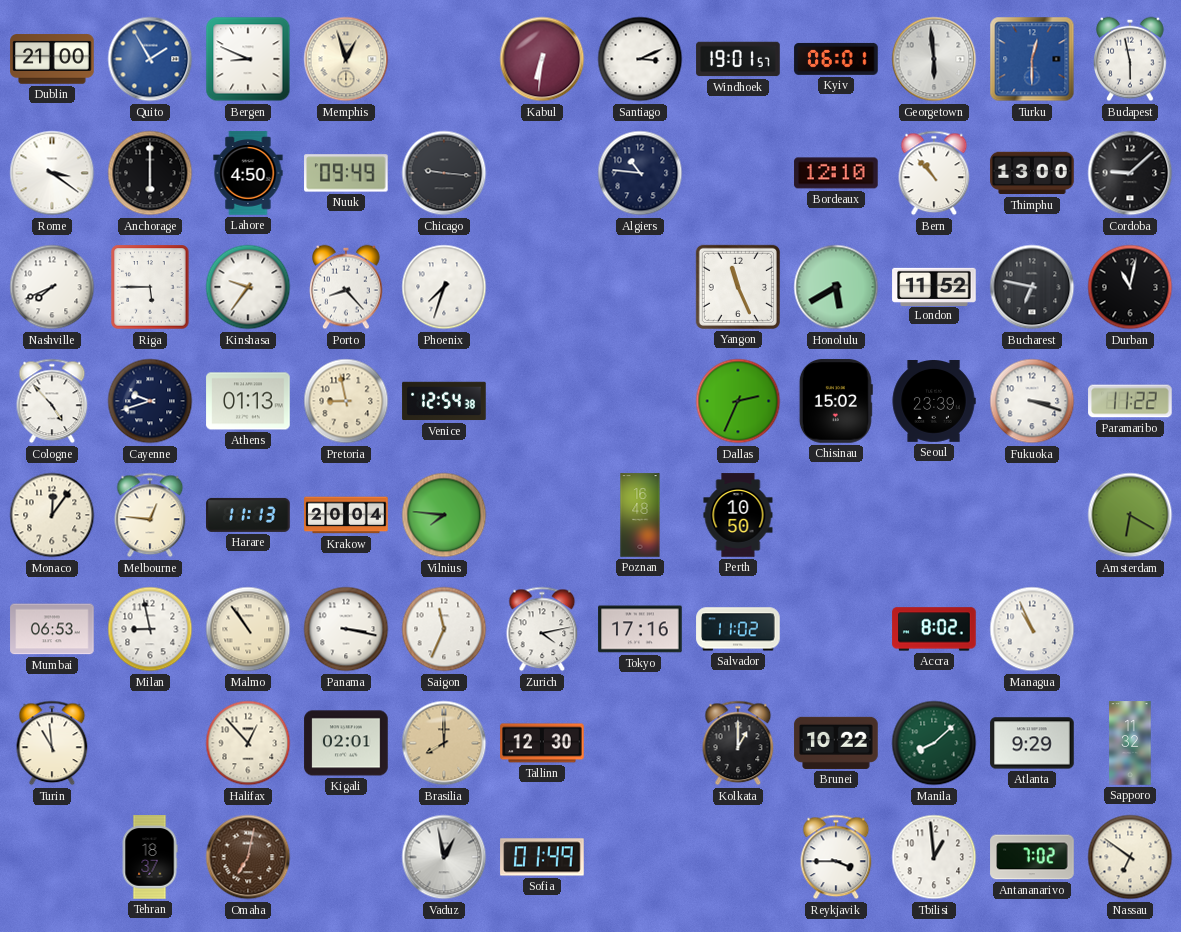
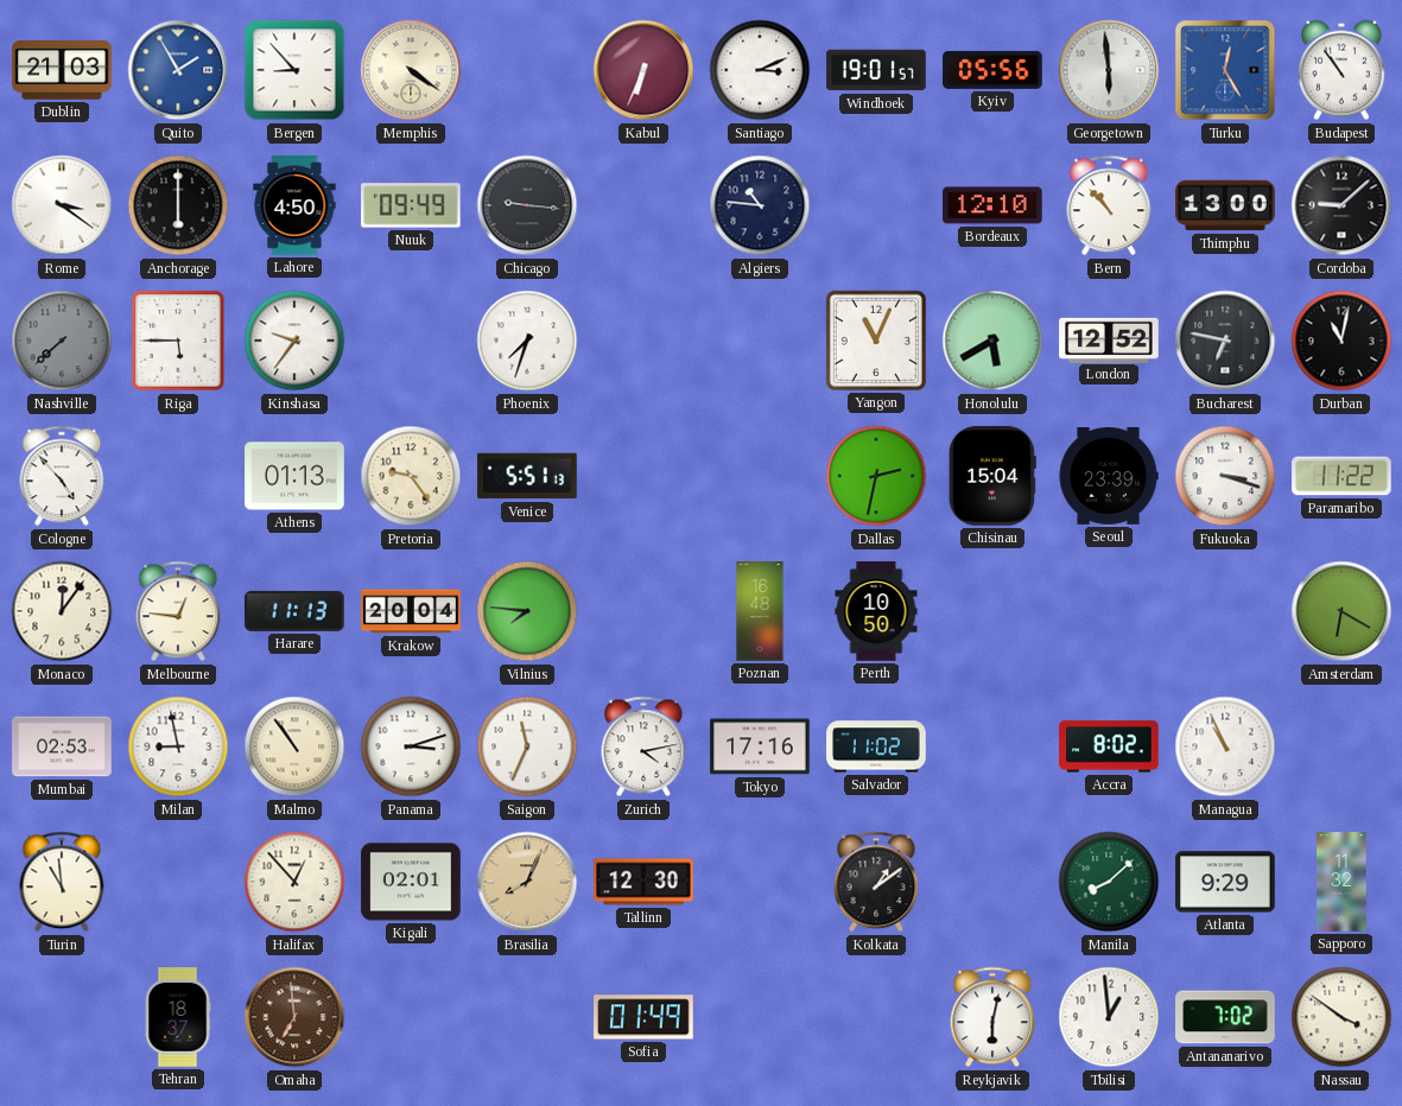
Dublin: 21:00 -> 21:03
Bergen: 8:49 -> 8:53
Memphis: 12:57 -> 4:21
Kabul: 6:31 -> 6:34
Kyiv: 06:01 -> 05:56
Turku: 12:30 -> 12:25
Budapest: 5:58 -> 10:54
Nashville: 7:41 -> 7:38
Nashville dial: white -> grey
Porto: 8:23 -> none
Yangon: 11:26 -> 11:04
London: 11:52 -> 12:52
Cayenne: 9:42 -> none
Pretoria: 8:58 -> 9:24
Venice: 12:54 -> 5:51
Dallas: 2:34 -> 2:32
Chisinau: 15:02 -> 15:04
Mumbai: 06:53 -> 02:53
Panama: 3:17 -> 3:12
Brasilia: 8:00 -> 8:04
Kolkata: 1:00 -> 1:09
Brunei: 10:22 -> none
Omaha: 7:02 -> 6:59
Vaduz: 12:58 -> none
Reykjavik: 3:45 -> 6:02
Nassau: 6:51 -> 3:51
